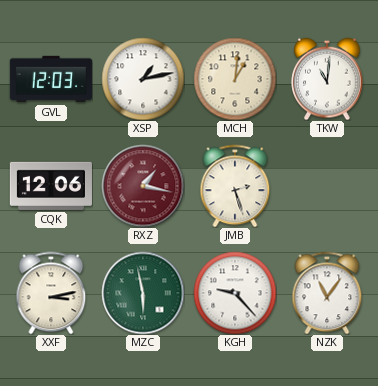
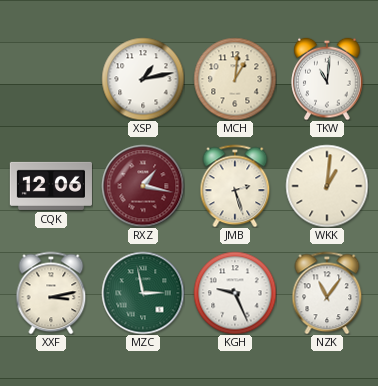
GVL: 12:03 -> none
WKK: none -> 1:01
MZC: 5:58 -> 2:58
KGH: 9:23 -> 9:26
